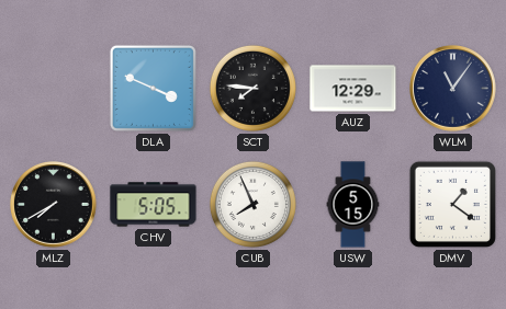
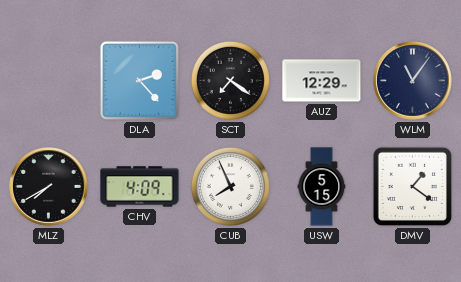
DLA: 3:49 -> 2:23
SCT: 7:46 -> 7:21
CHV: 5:05 -> 4:09
